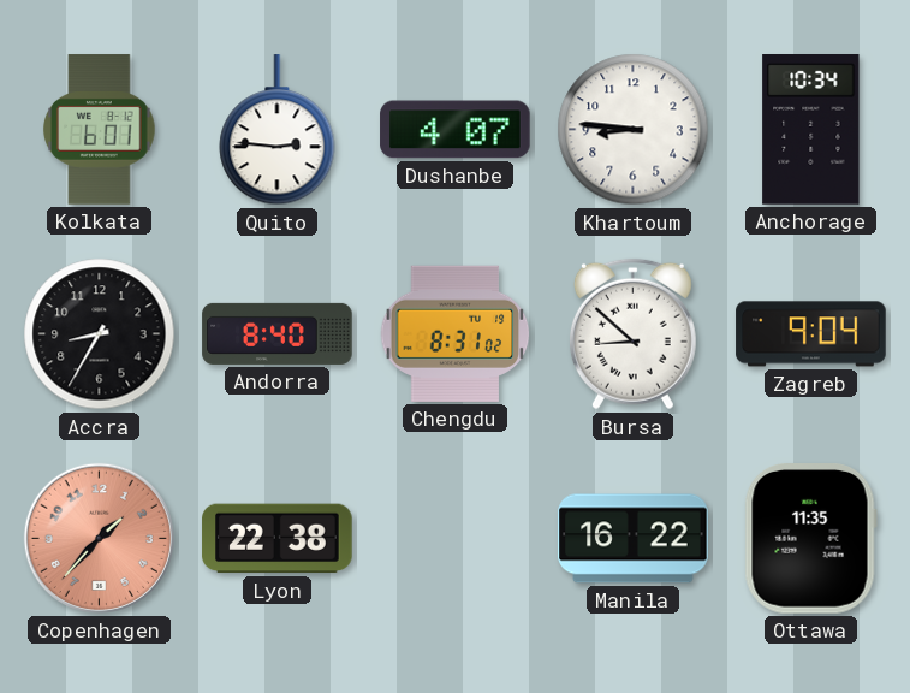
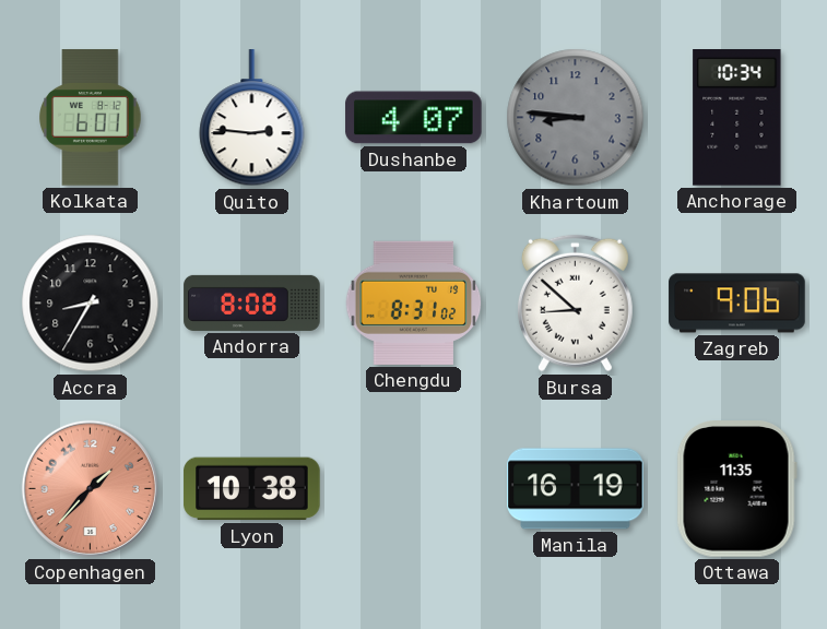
Khartoum dial: white -> grey
Andorra: 8:40 -> 8:08
Zagreb: 9:04 -> 9:06
Lyon: 22:38 -> 10:38
Manila: 16:22 -> 16:19
